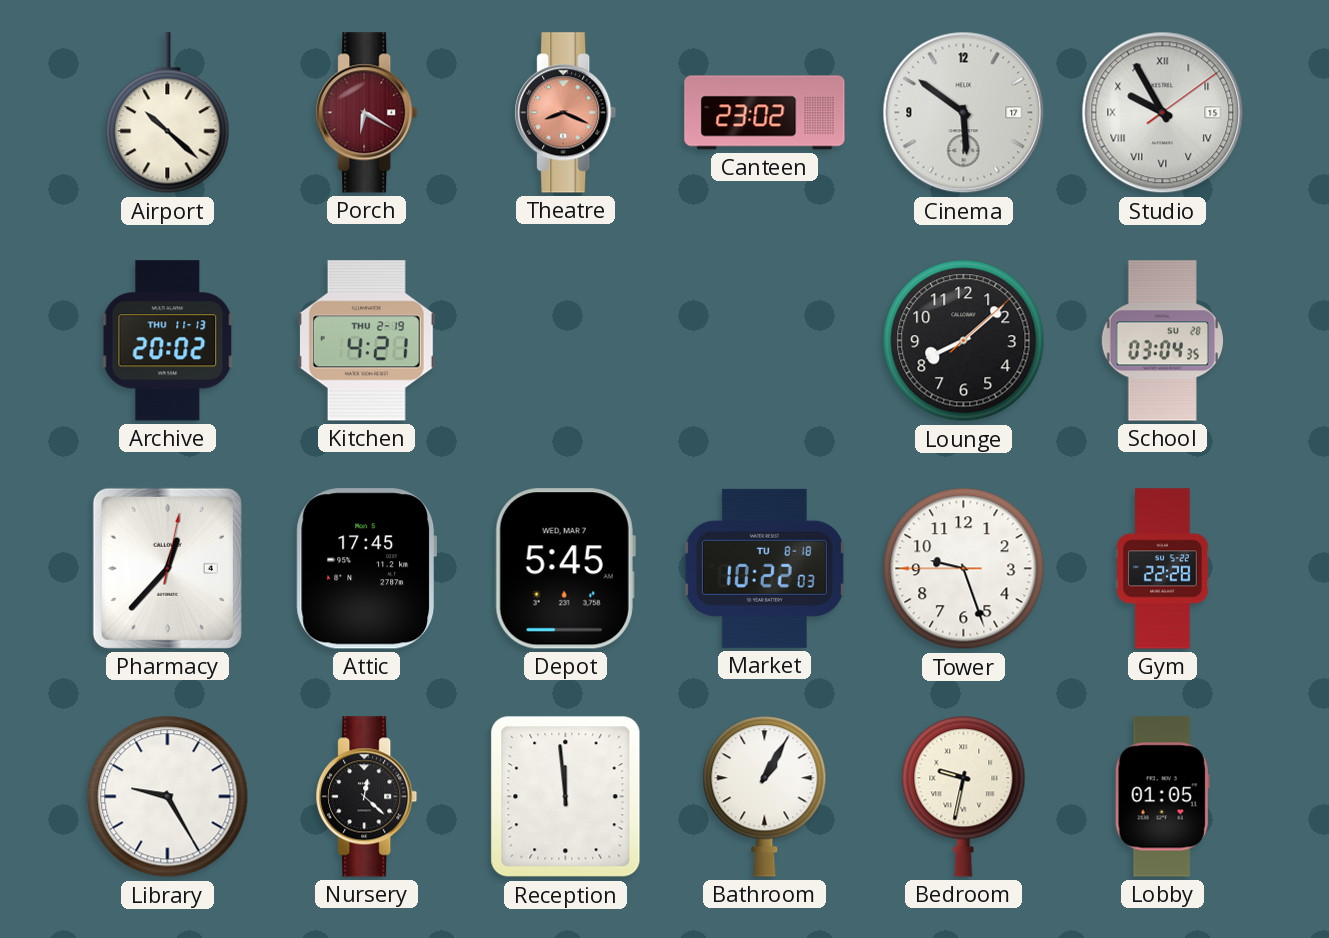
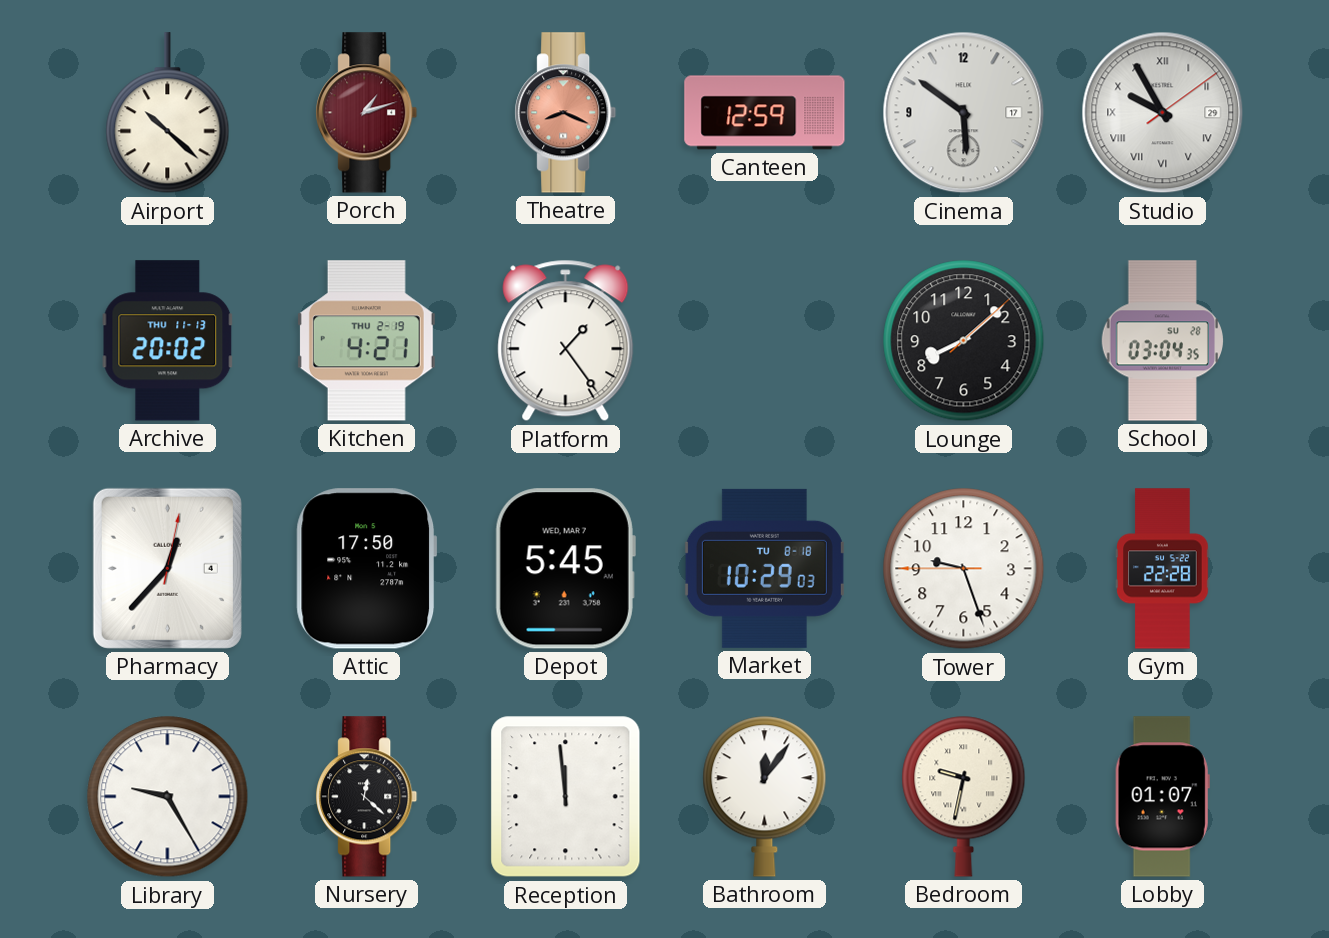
Porch: 6:20 -> 1:12
Canteen: 23:02 -> 12:59
Studio date: 15 -> 29
Platform: none -> 1:24
Attic: 17:45 -> 17:50
Market: 10:22 -> 10:29
Bathroom: 1:05 -> 12:06
Lobby: 01:05 -> 01:07
